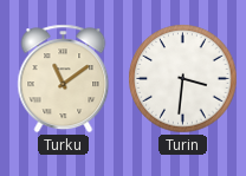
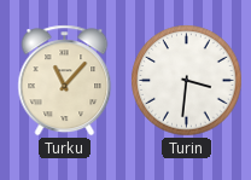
Turku: 11:09 -> 11:07
